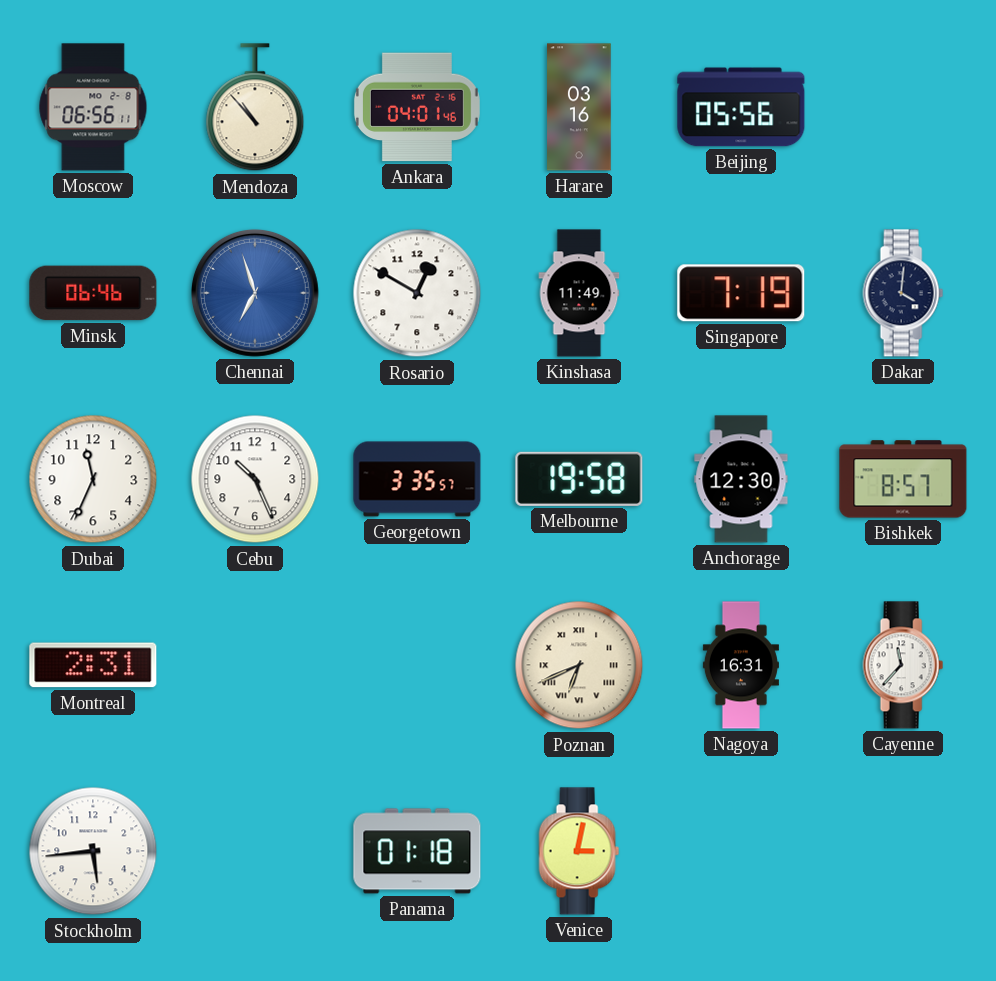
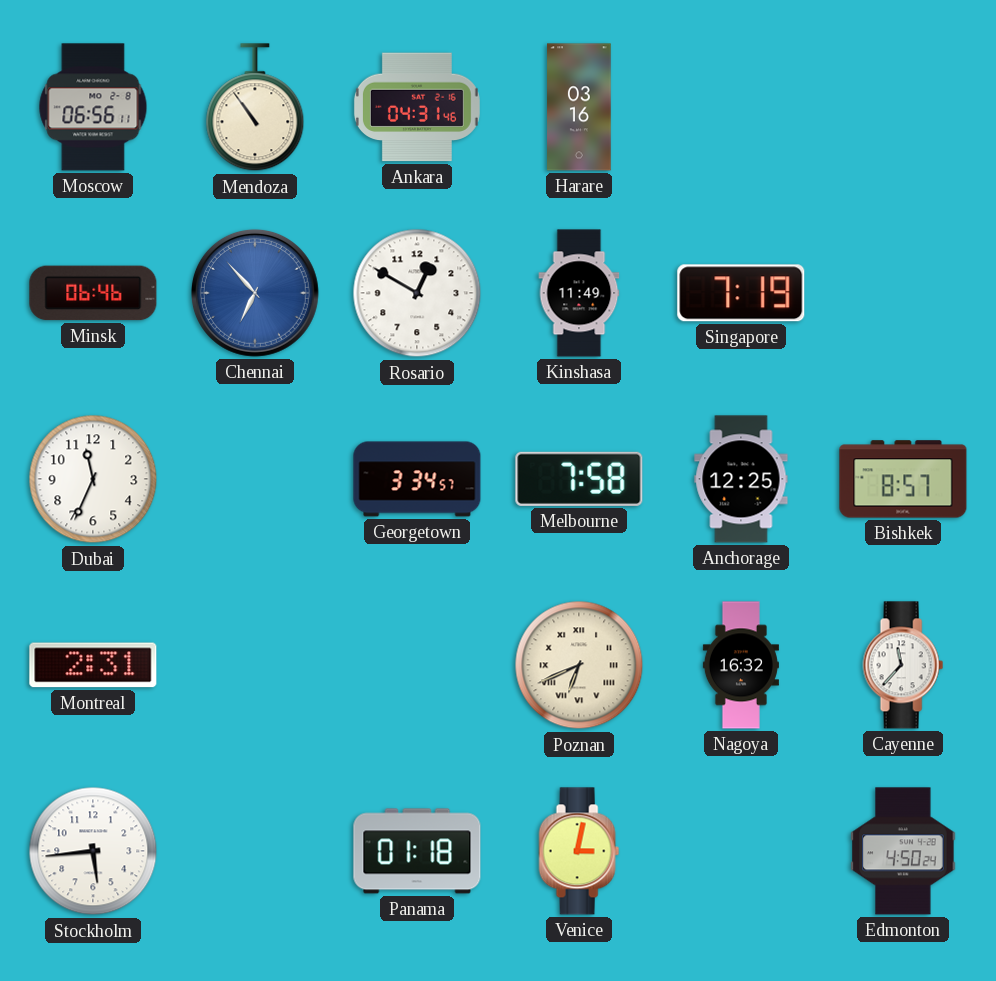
Mendoza: 10:53 -> 10:54
Ankara: 04:01 -> 04:31
Beijing: 05:56 -> none
Chennai: 6:57 -> 6:53
Dakar: 4:01 -> none
Cebu: 10:26 -> none
Georgetown: 3:35 -> 3:34
Melbourne: 19:58 -> 7:58
Anchorage: 12:30 -> 12:25
Nagoya: 16:31 -> 16:32
Edmonton: none -> 4:50
